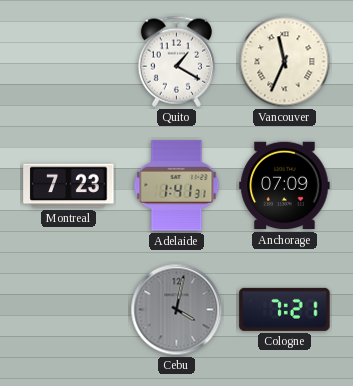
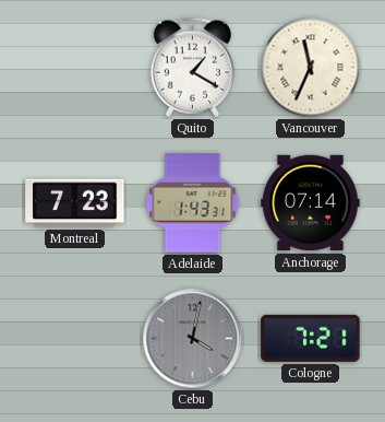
Adelaide: 1:41 -> 1:43
Anchorage: 07:09 -> 07:14
